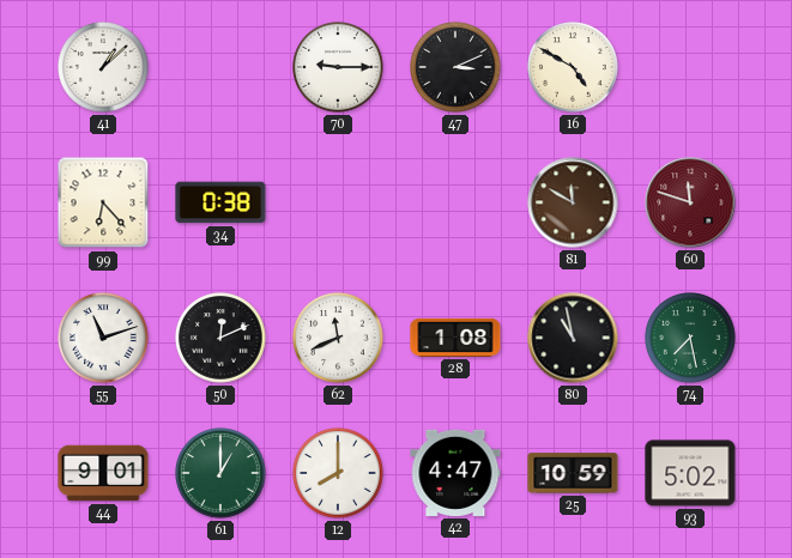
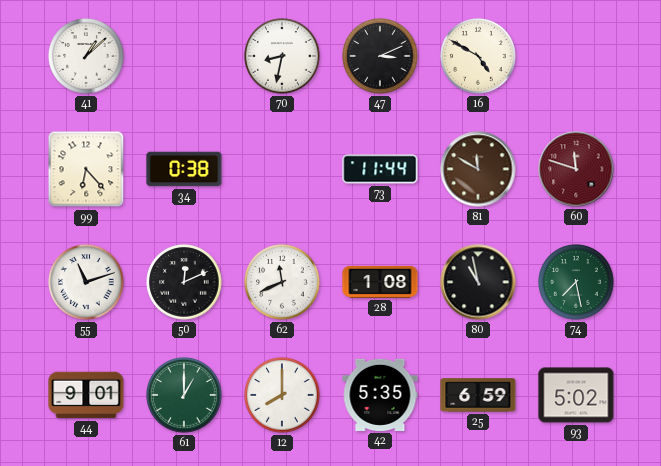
70: 9:15 -> 8:32
73: none -> 11:44
42: 4:47 -> 5:35
25: 10:59 -> 6:59
